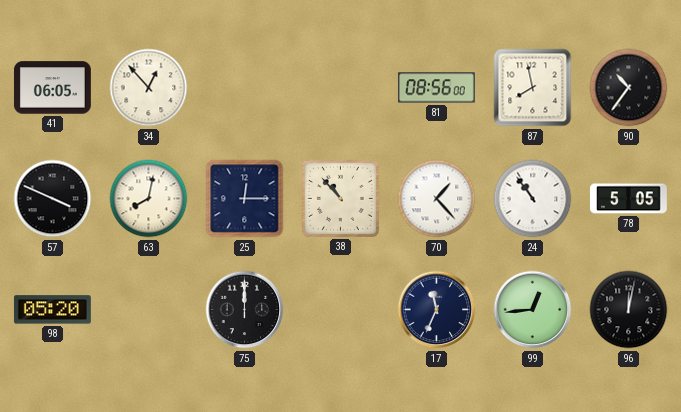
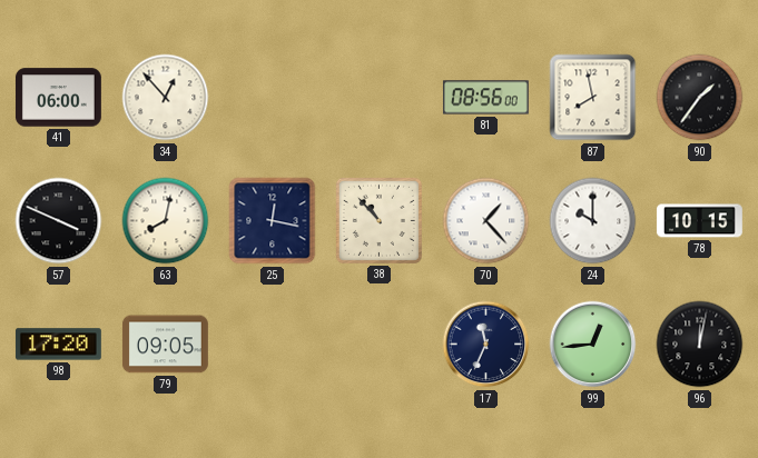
41: 06:05 -> 06:00
90: 10:36 -> 1:36
25: 12:15 -> 12:17
24: 10:54 -> 10:00
78: 5:05 -> 10:15
98: 05:20 -> 17:20
79: none -> 09:05
75: 12:00 -> none
